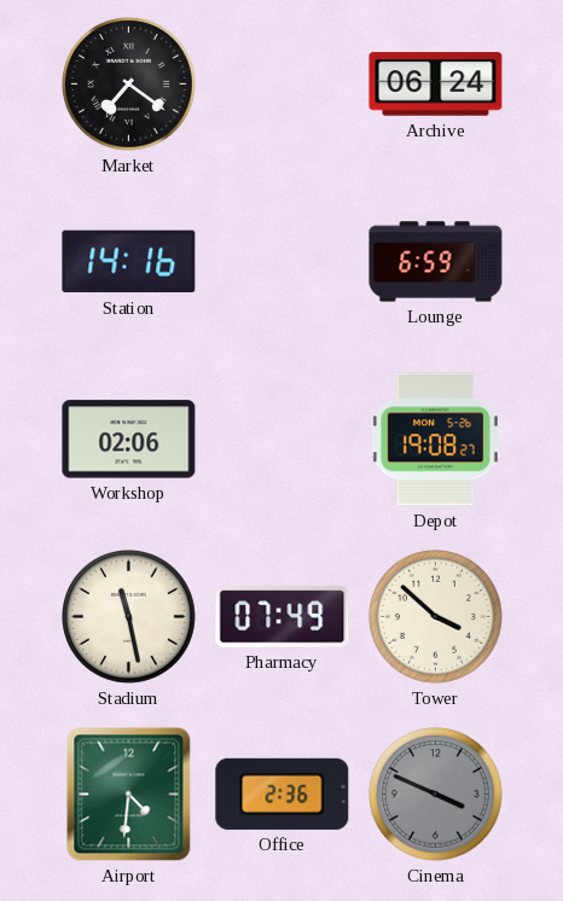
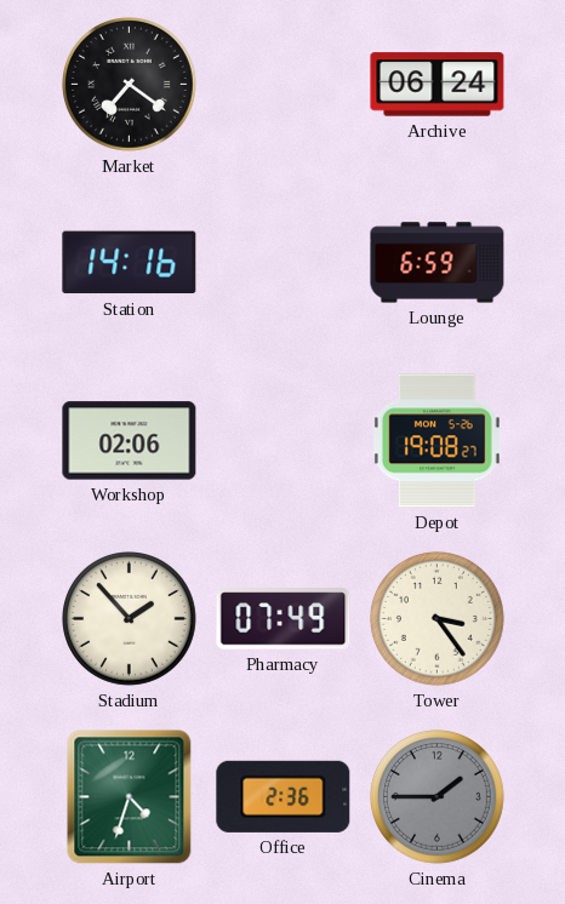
Stadium: 11:28 -> 1:53
Tower: 3:52 -> 3:24
Airport: 4:31 -> 4:33
Cinema: 3:49 -> 1:45
